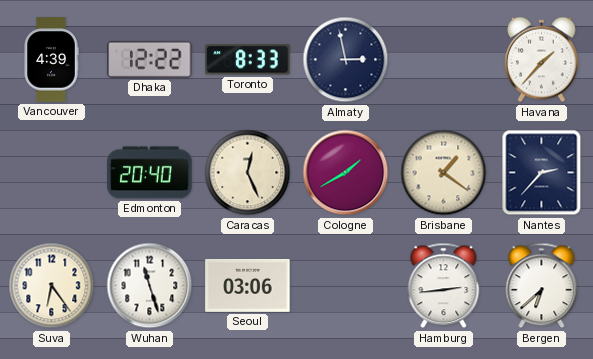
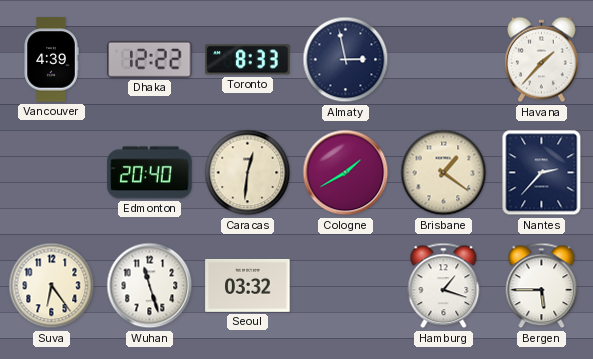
Caracas: 12:26 -> 12:31
Seoul: 03:06 -> 03:32
Hamburg: 2:44 -> 1:18
Bergen: 6:38 -> 5:45
